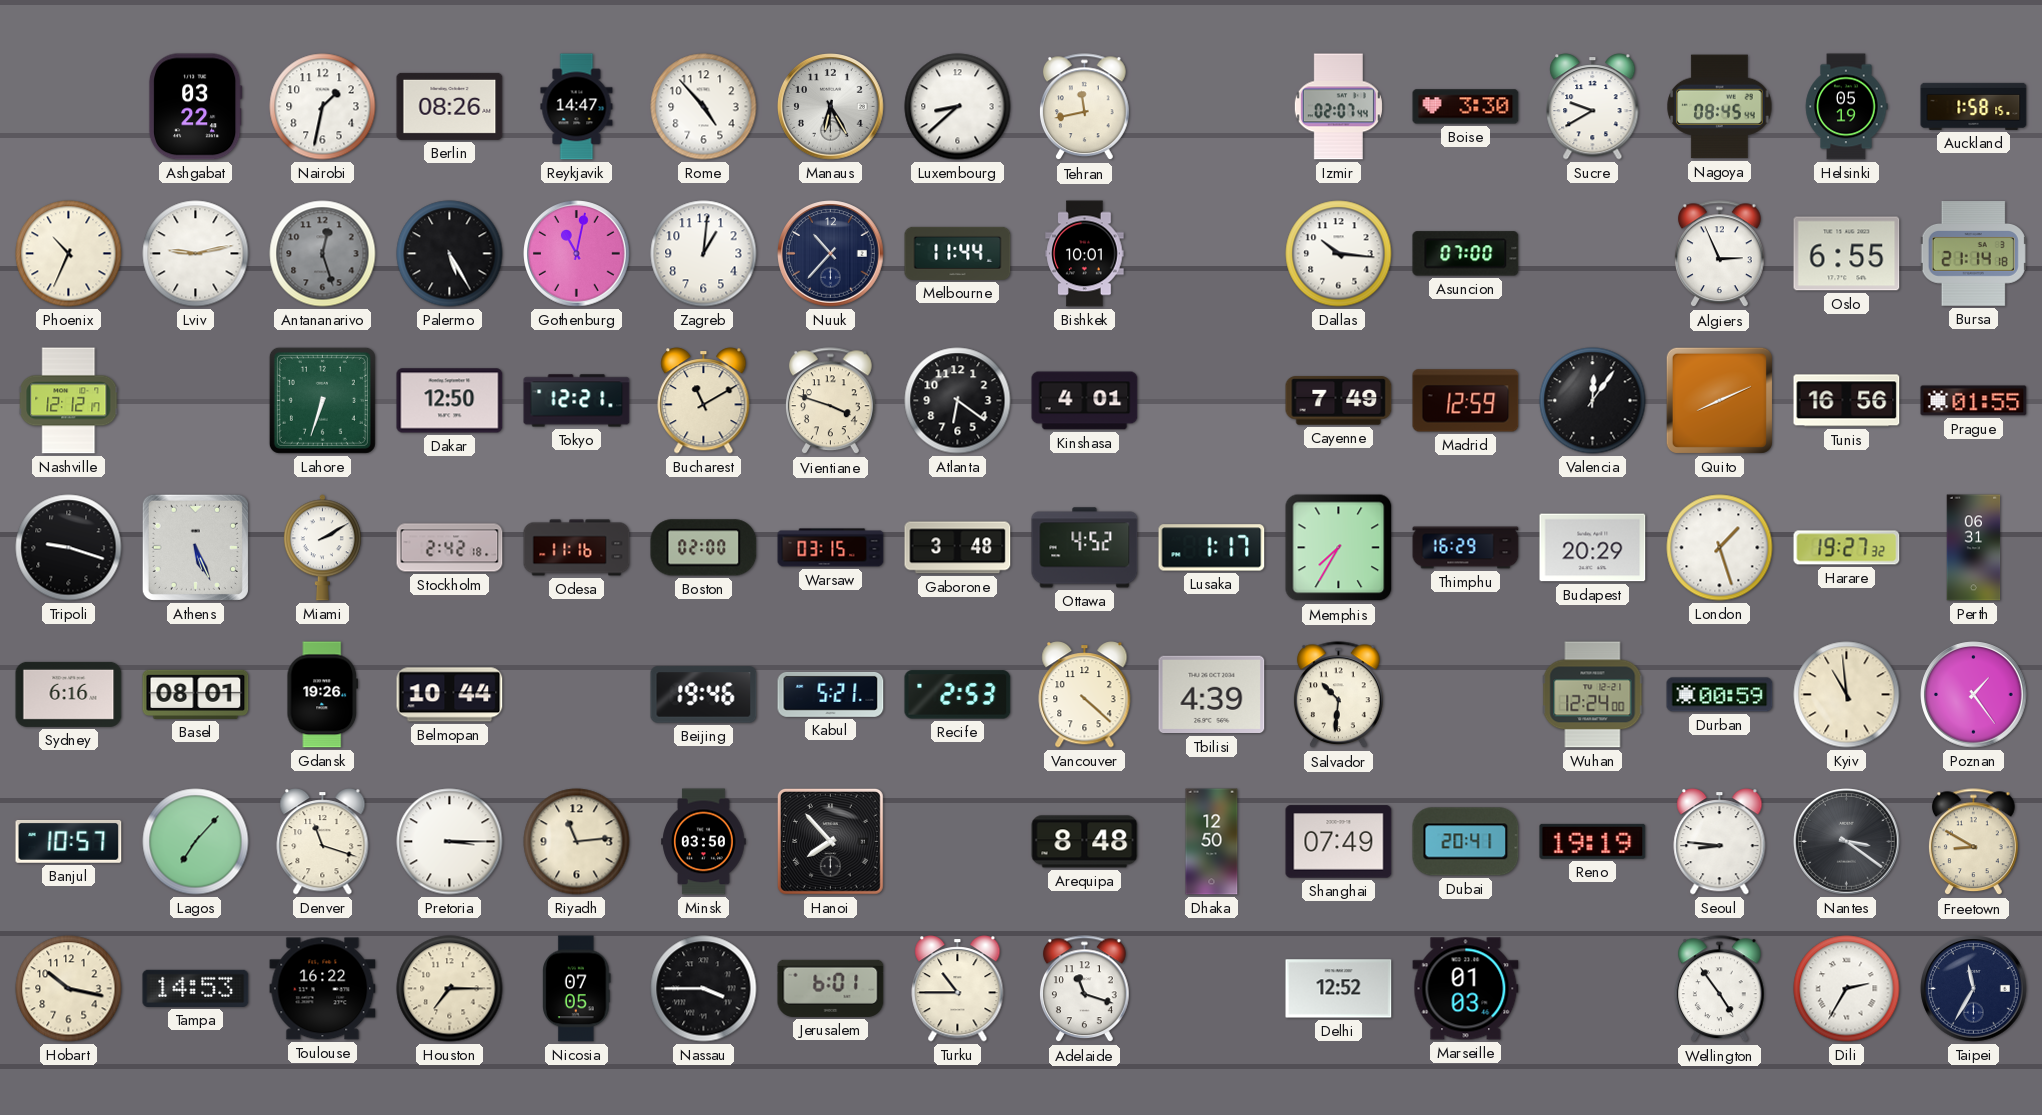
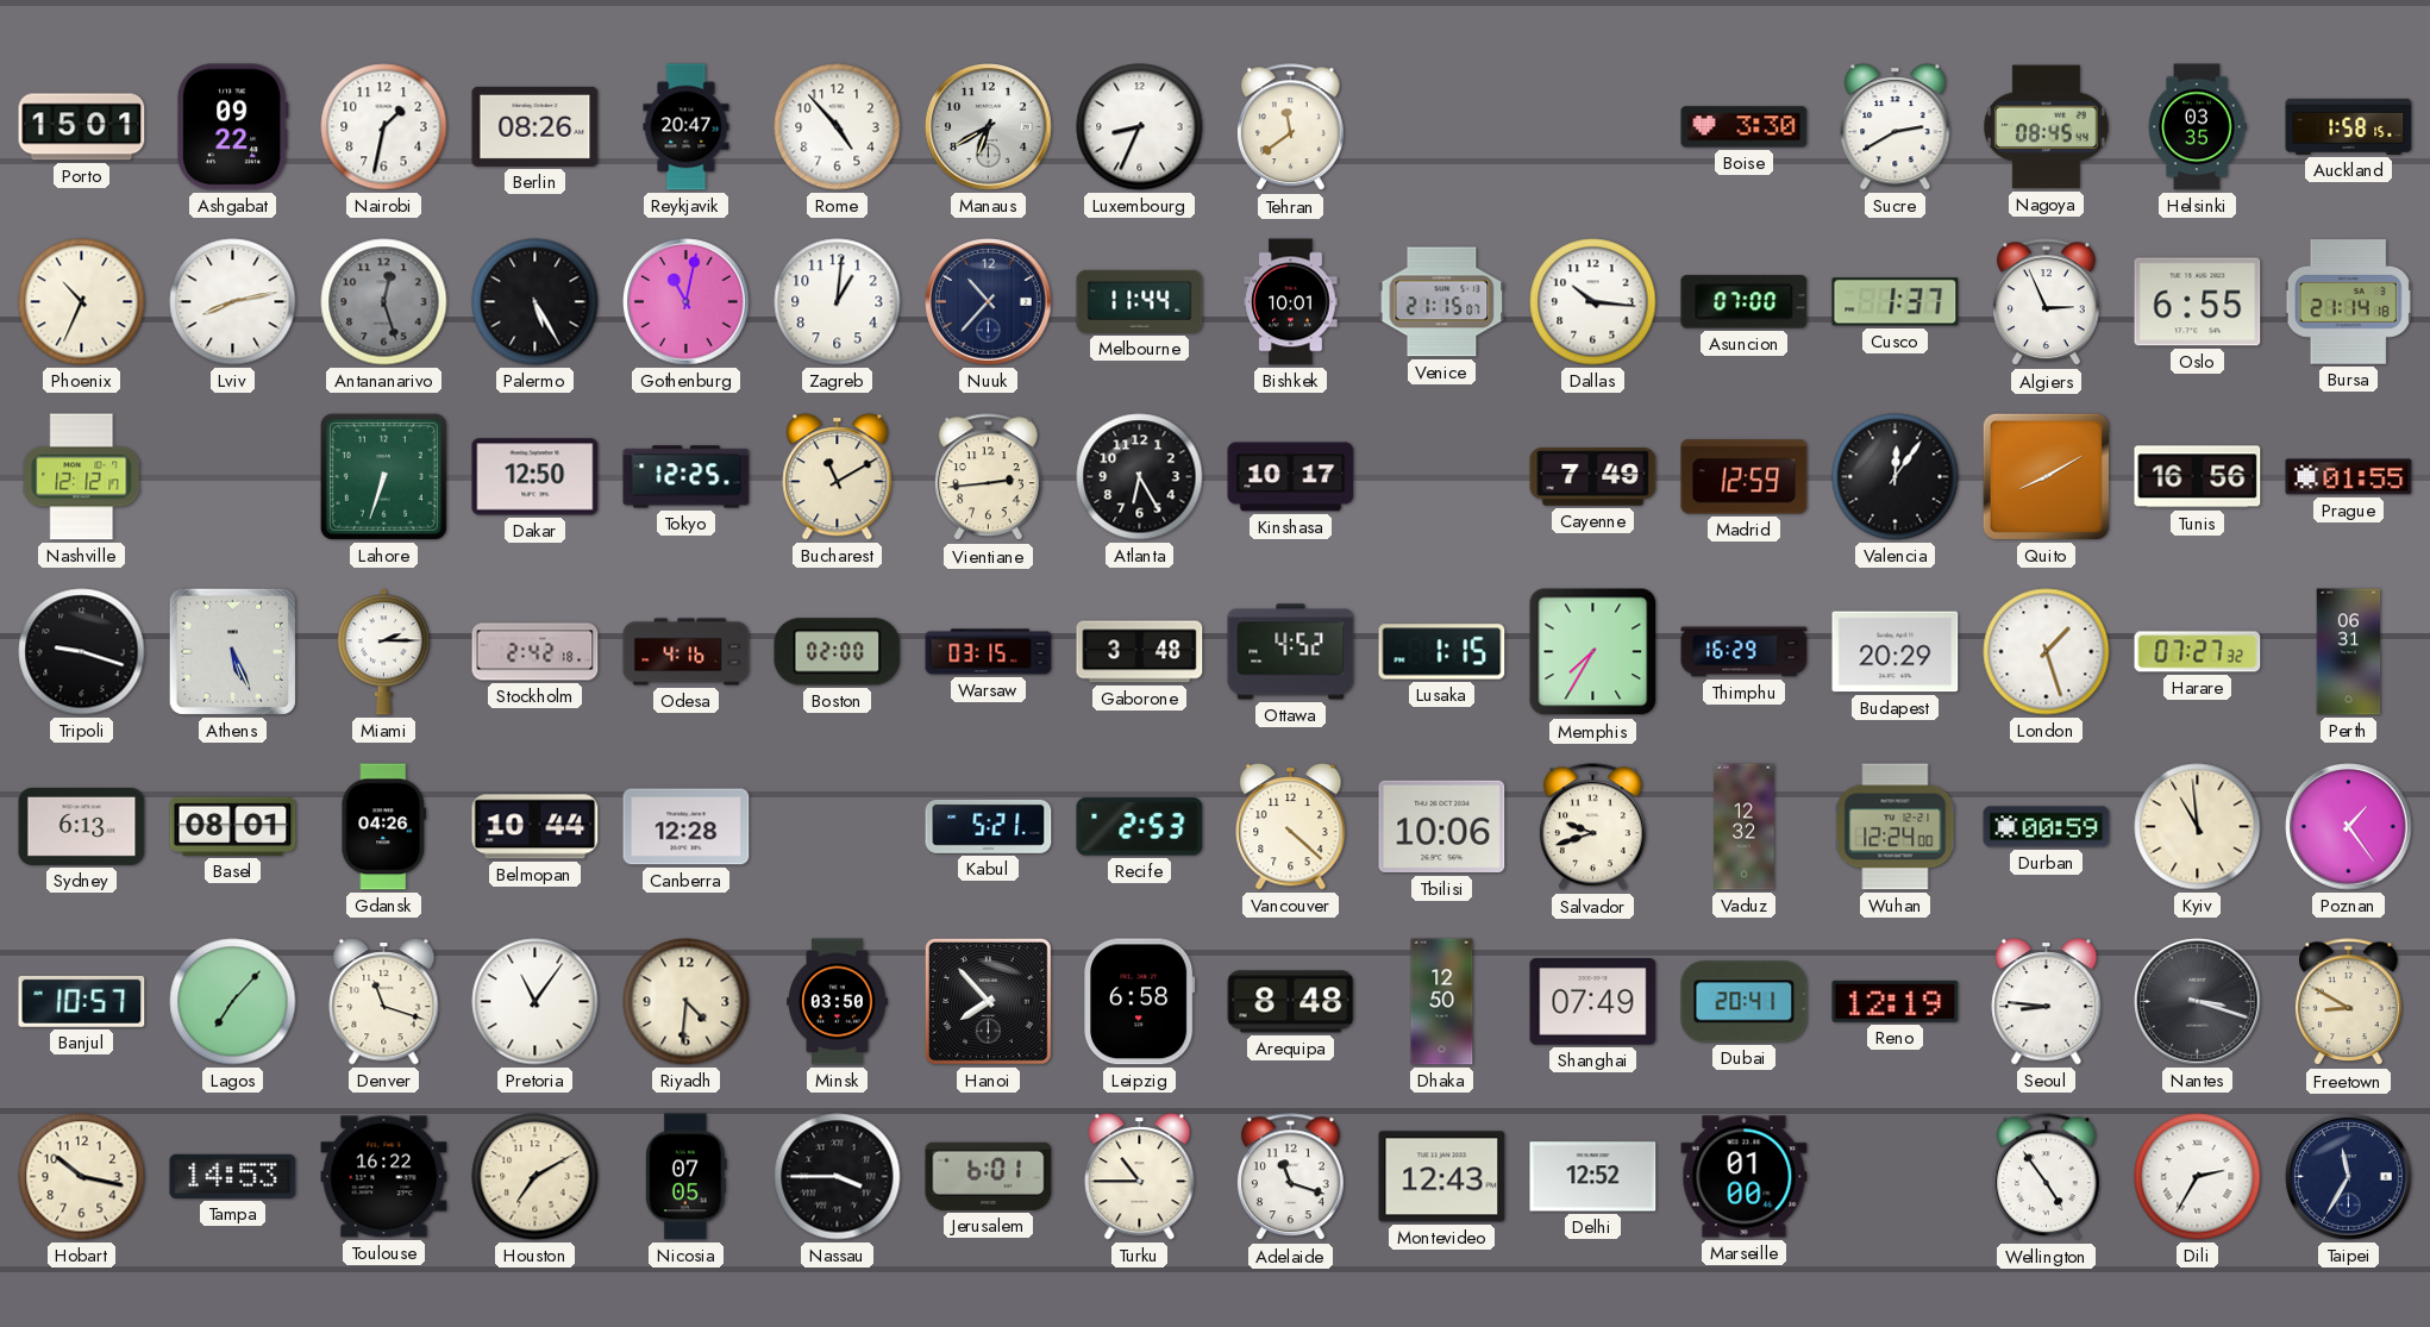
Porto: none -> 15:01
Ashgabat: 03:22 -> 09:22
Reykjavik: 14:47 -> 20:47
Manaus: 6:25 -> 6:40
Luxembourg: 8:38 -> 8:34
Tehran: 11:43 -> 11:39
Izmir: 02:07 -> none
Sucre: 9:40 -> 2:40
Helsinki: 05:19 -> 03:35
Lviv: 9:13 -> 8:13
Venice: none -> 21:15
Cusco: none -> 1:37
Tokyo: 12:21 -> 12:25
Vientiane: 3:48 -> 2:44
Atlanta: 6:21 -> 6:25
Kinshasa: 4:01 -> 10:17
Quito: 8:11 -> 8:10
Miami: 2:10 -> 2:15
Odesa: 11:16 -> 4:16
Lusaka: 1:17 -> 1:15
Harare: 19:27 -> 07:27
Sydney: 6:16 -> 6:13
Gdansk: 19:26 -> 04:26
Canberra: none -> 12:28
Beijing: 19:46 -> none
Tbilisi: 4:39 -> 10:06
Salvador: 10:31 -> 9:42
Vaduz: none -> 12:32
Pretoria: 3:15 -> 11:06
Riyadh: 11:14 -> 4:31
Leipzig: none -> 6:58
Reno: 19:19 -> 12:19
Nantes: 3:21 -> 3:18
Houston: 7:15 -> 7:10
Montevideo: none -> 12:43
Marseille: 01:03 -> 01:00
